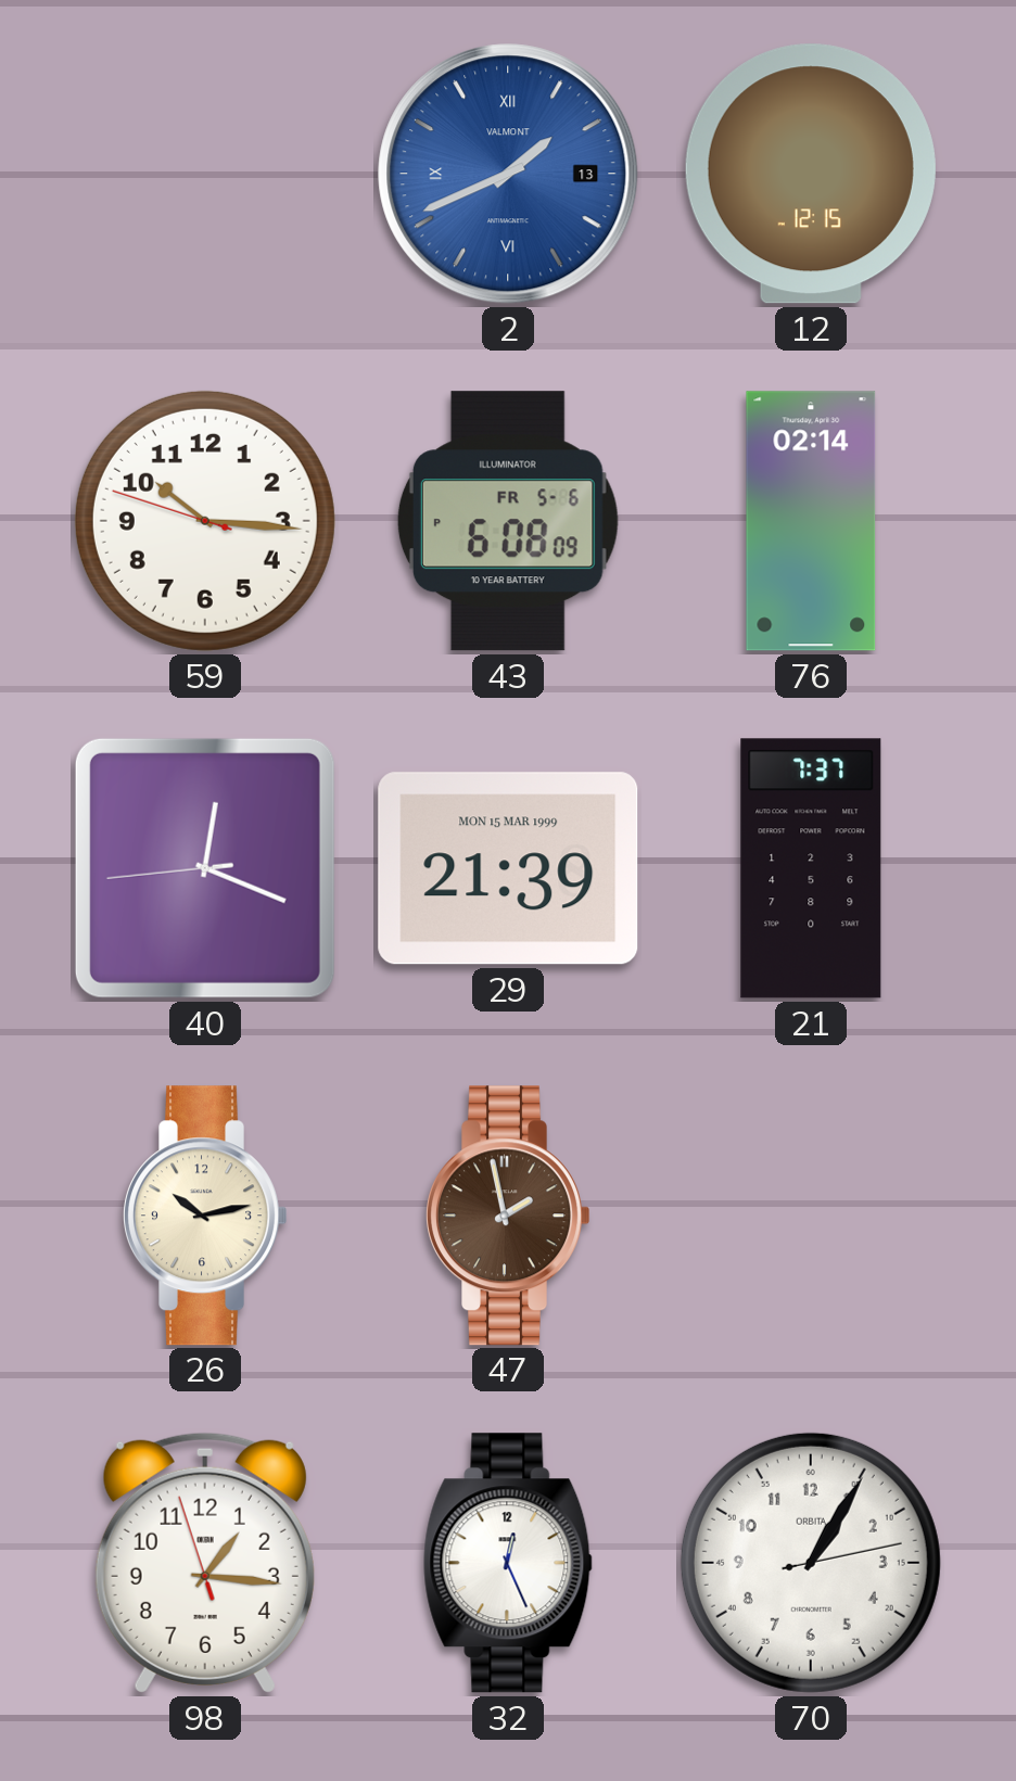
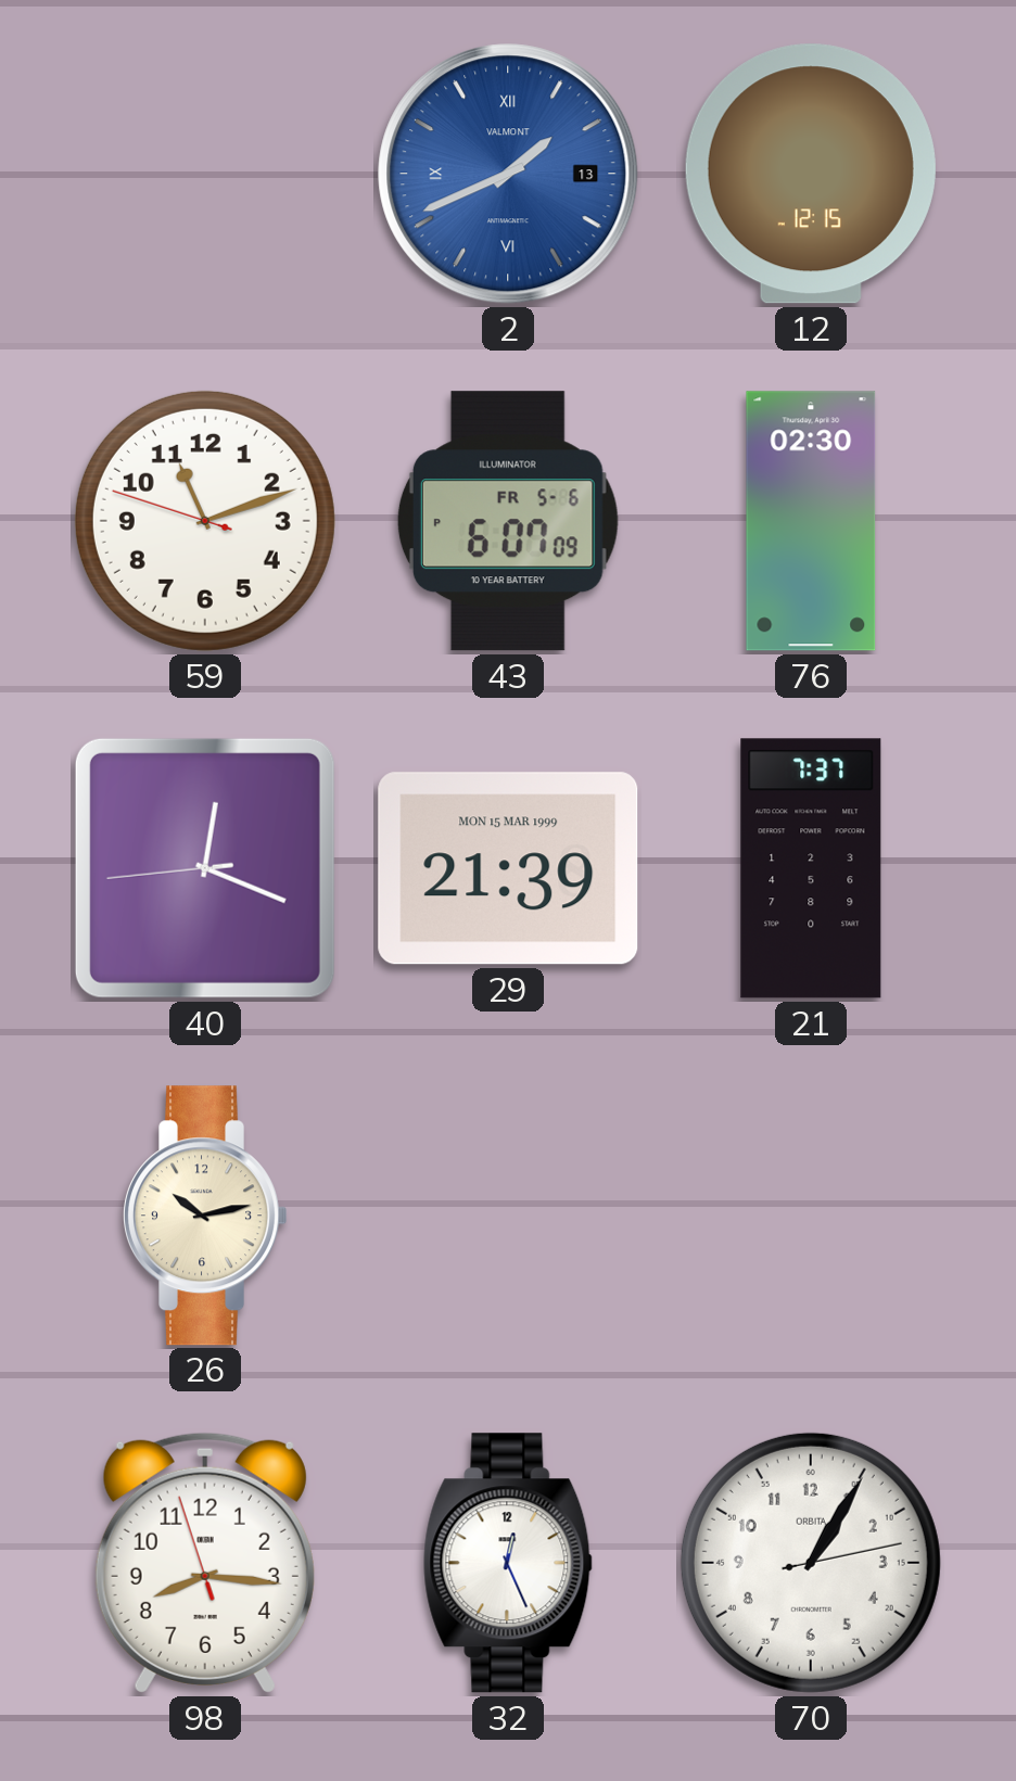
59: 10:15 -> 11:11
43: 6:08 -> 6:07
76: 02:14 -> 02:30
47: 1:58 -> none
98: 1:15 -> 8:15
